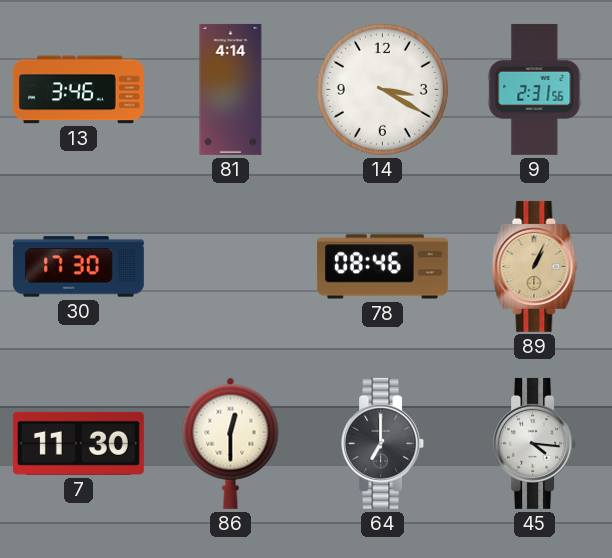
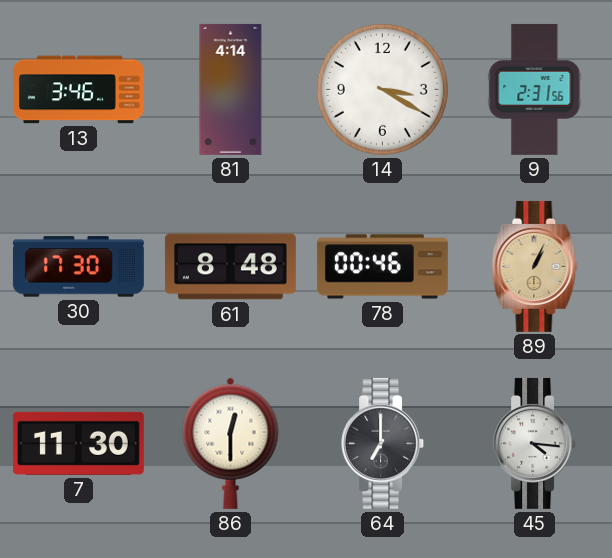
61: none -> 8:48
78: 08:46 -> 00:46
